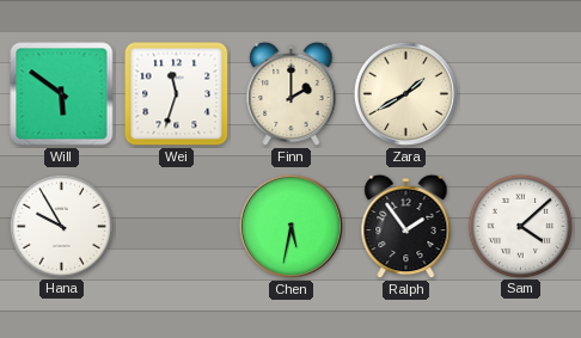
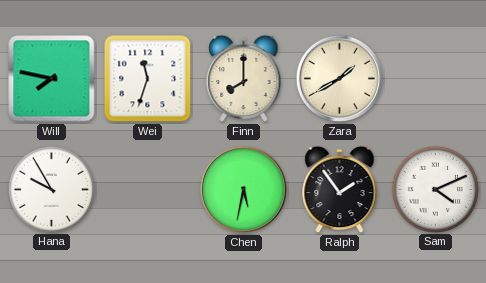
Will: 5:51 -> 7:47
Finn: 2:00 -> 8:00
Sam: 4:08 -> 4:11
